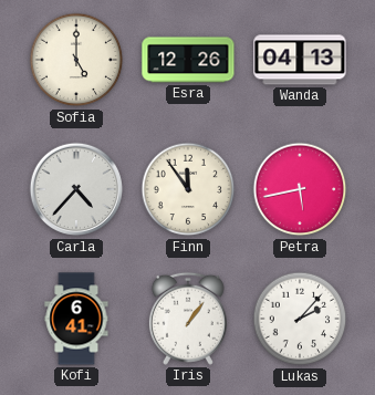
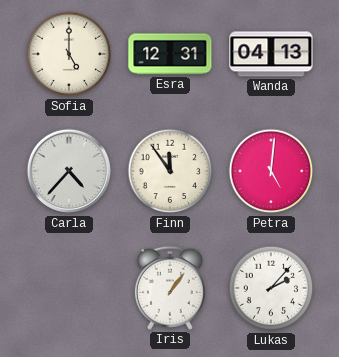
Esra: 12:26 -> 12:31
Petra: 5:43 -> 5:01
Kofi: 6:41 -> none
